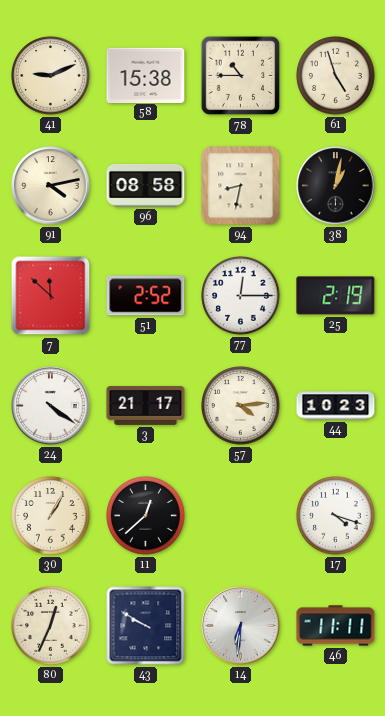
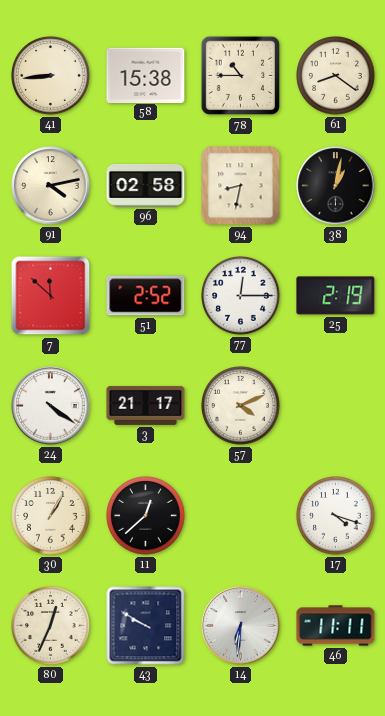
41: 9:11 -> 8:44
61: 4:57 -> 8:21
96: 08:58 -> 02:58
57: 4:14 -> 4:11
44: 10:23 -> none
